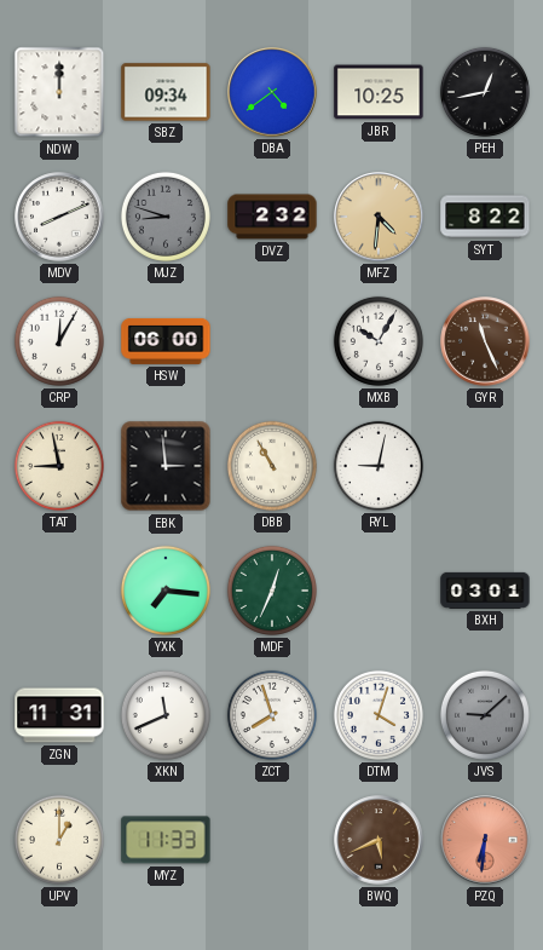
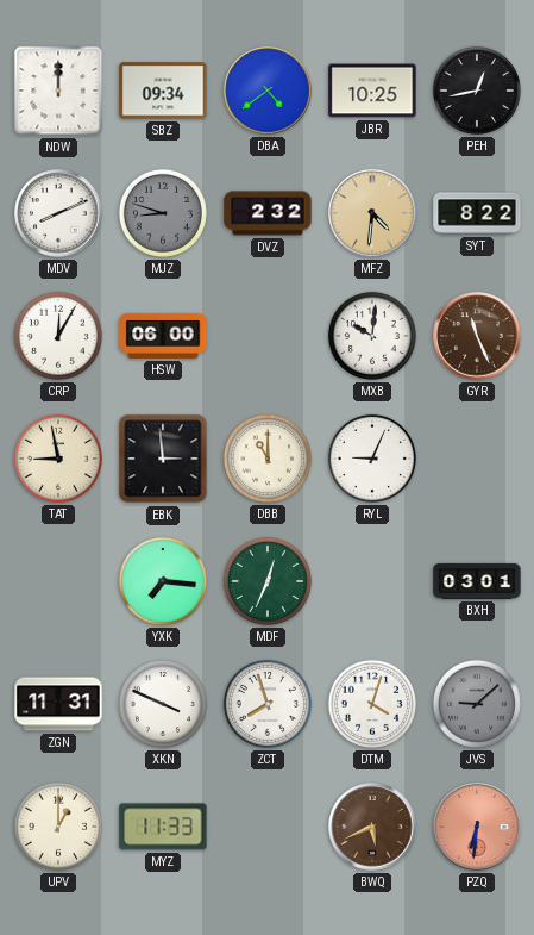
MXB: 10:05 -> 10:01
DBB: 10:55 -> 11:00
RYL: 9:02 -> 9:04
XKN: 11:41 -> 3:49
